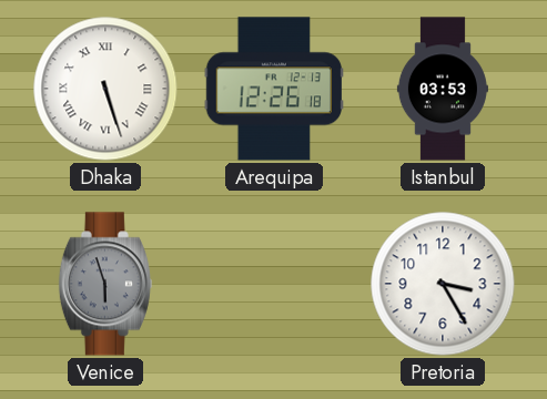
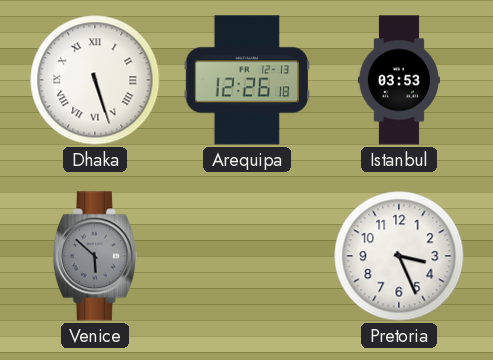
Venice: 5:57 -> 5:52
Pretoria: 3:25 -> 3:26
